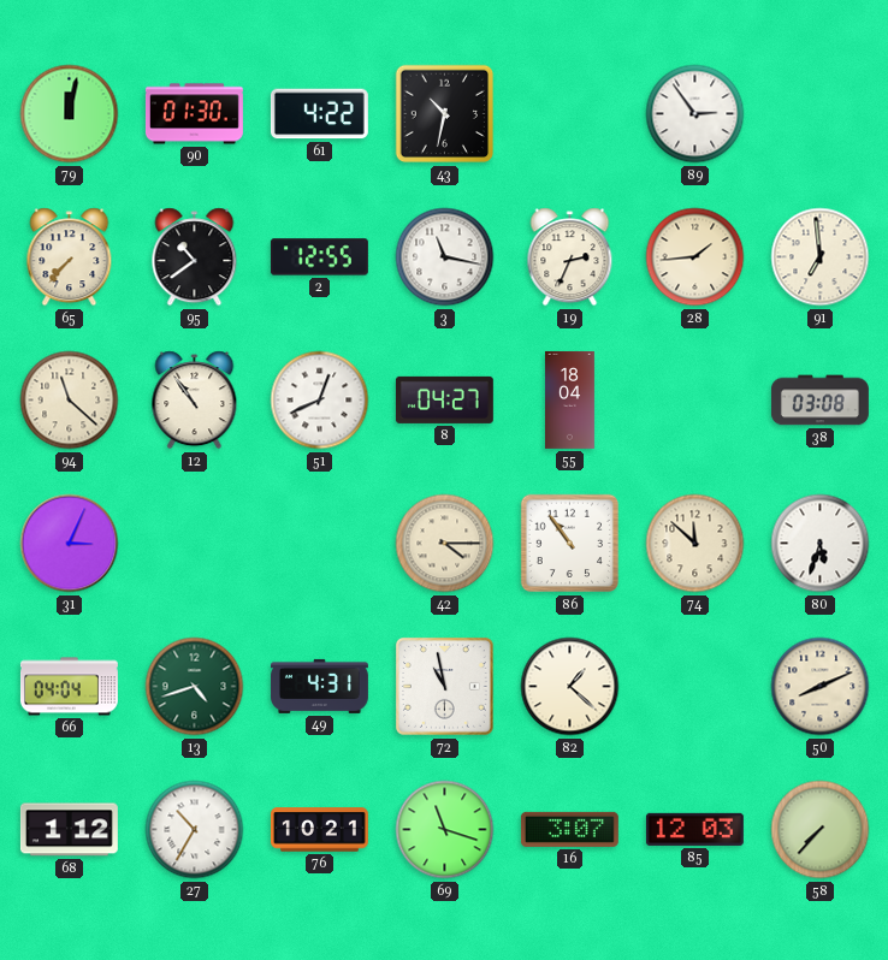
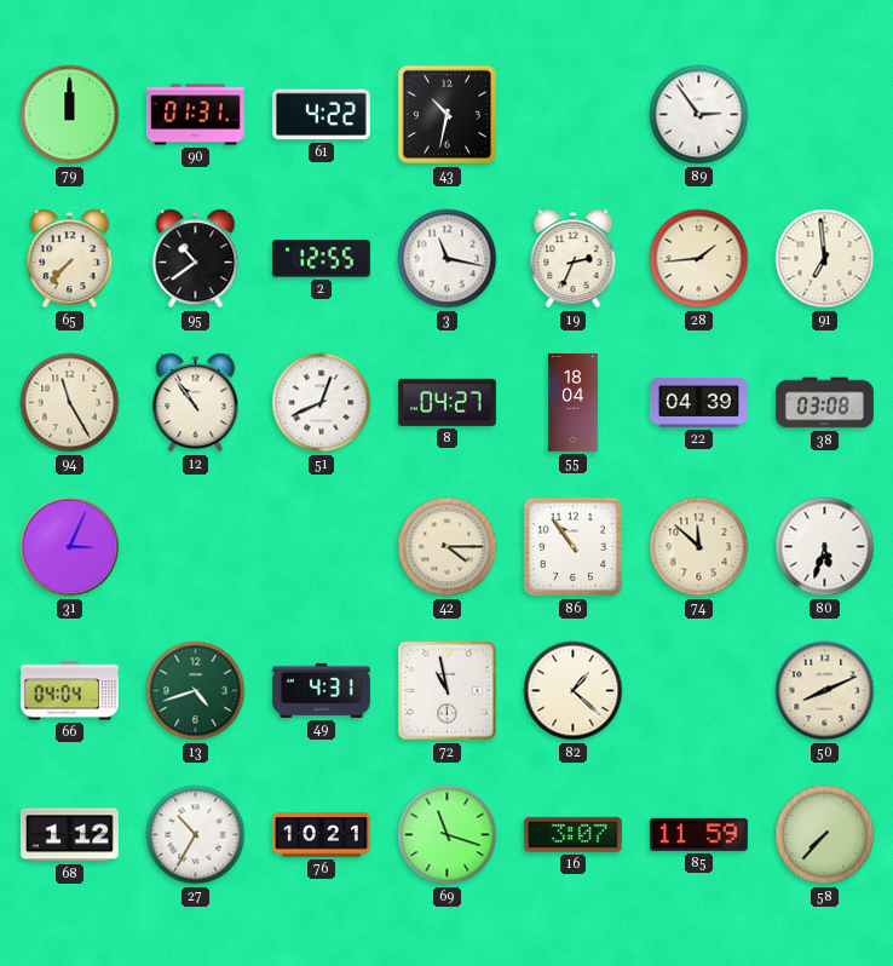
79: 12:02 -> 12:00
90: 01:30 -> 01:31
94: 11:22 -> 11:25
22: none -> 04:39
85: 12:03 -> 11:59
